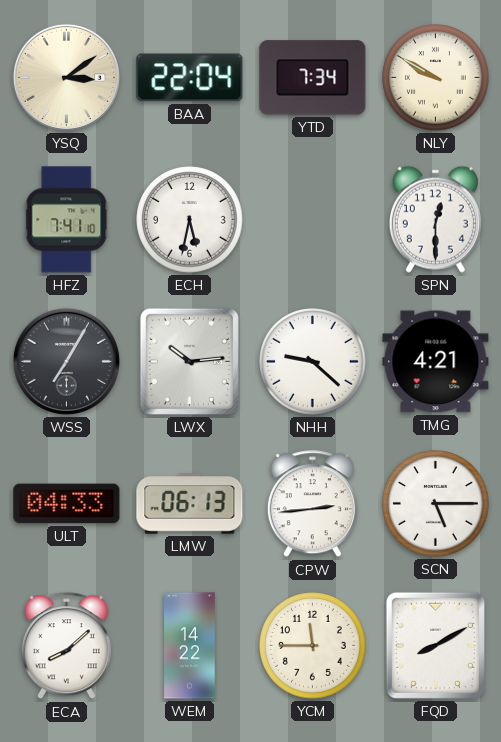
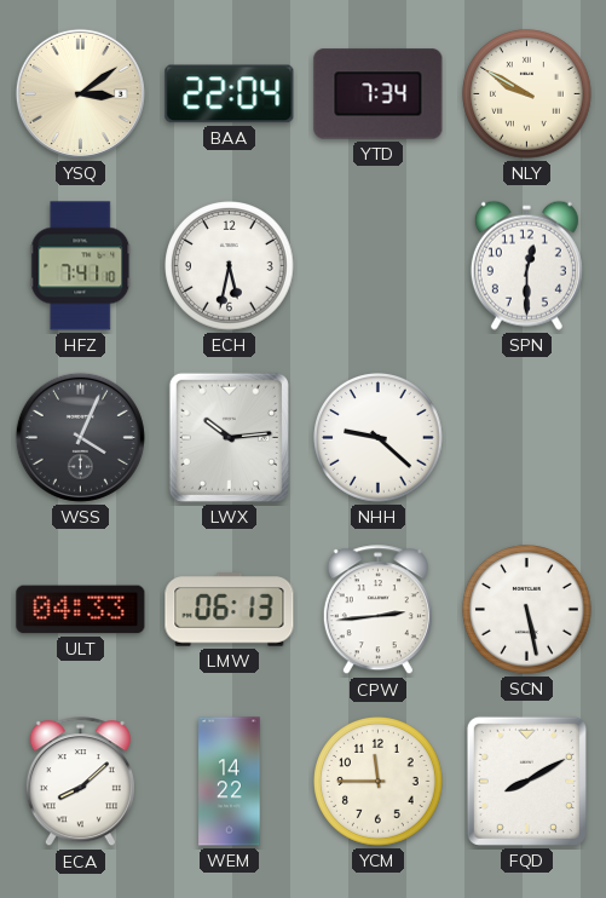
WSS: 7:05 -> 4:04
TMG: 4:21 -> none
SCN: 5:15 -> 5:28
